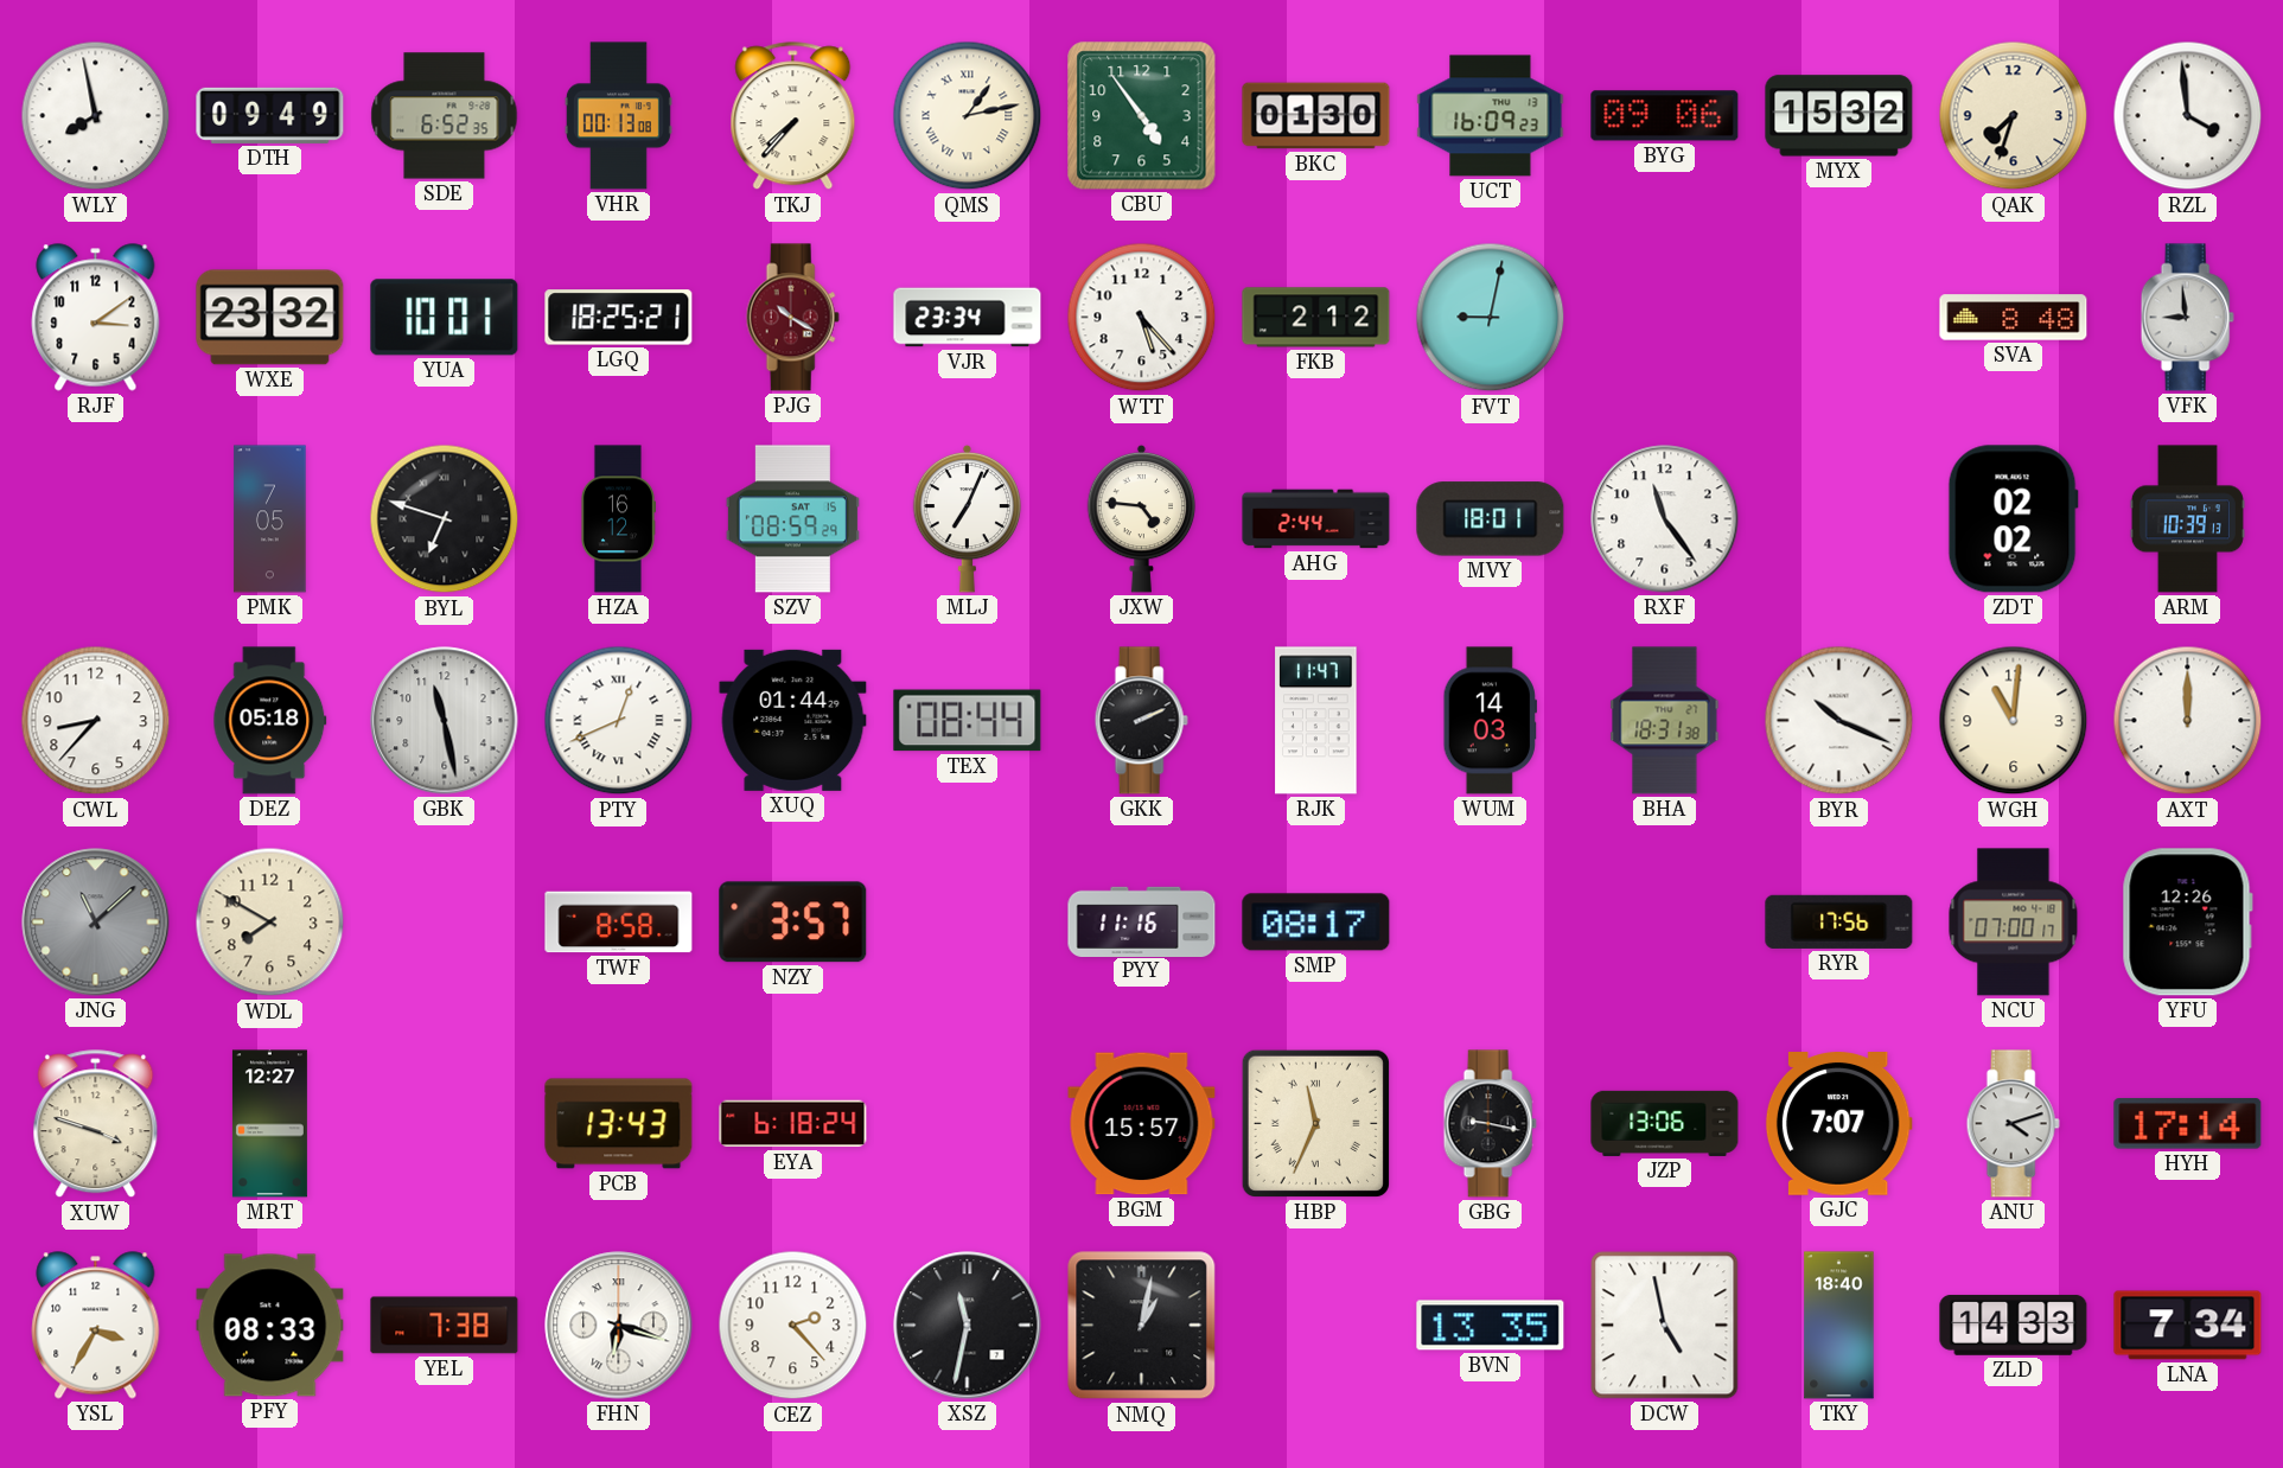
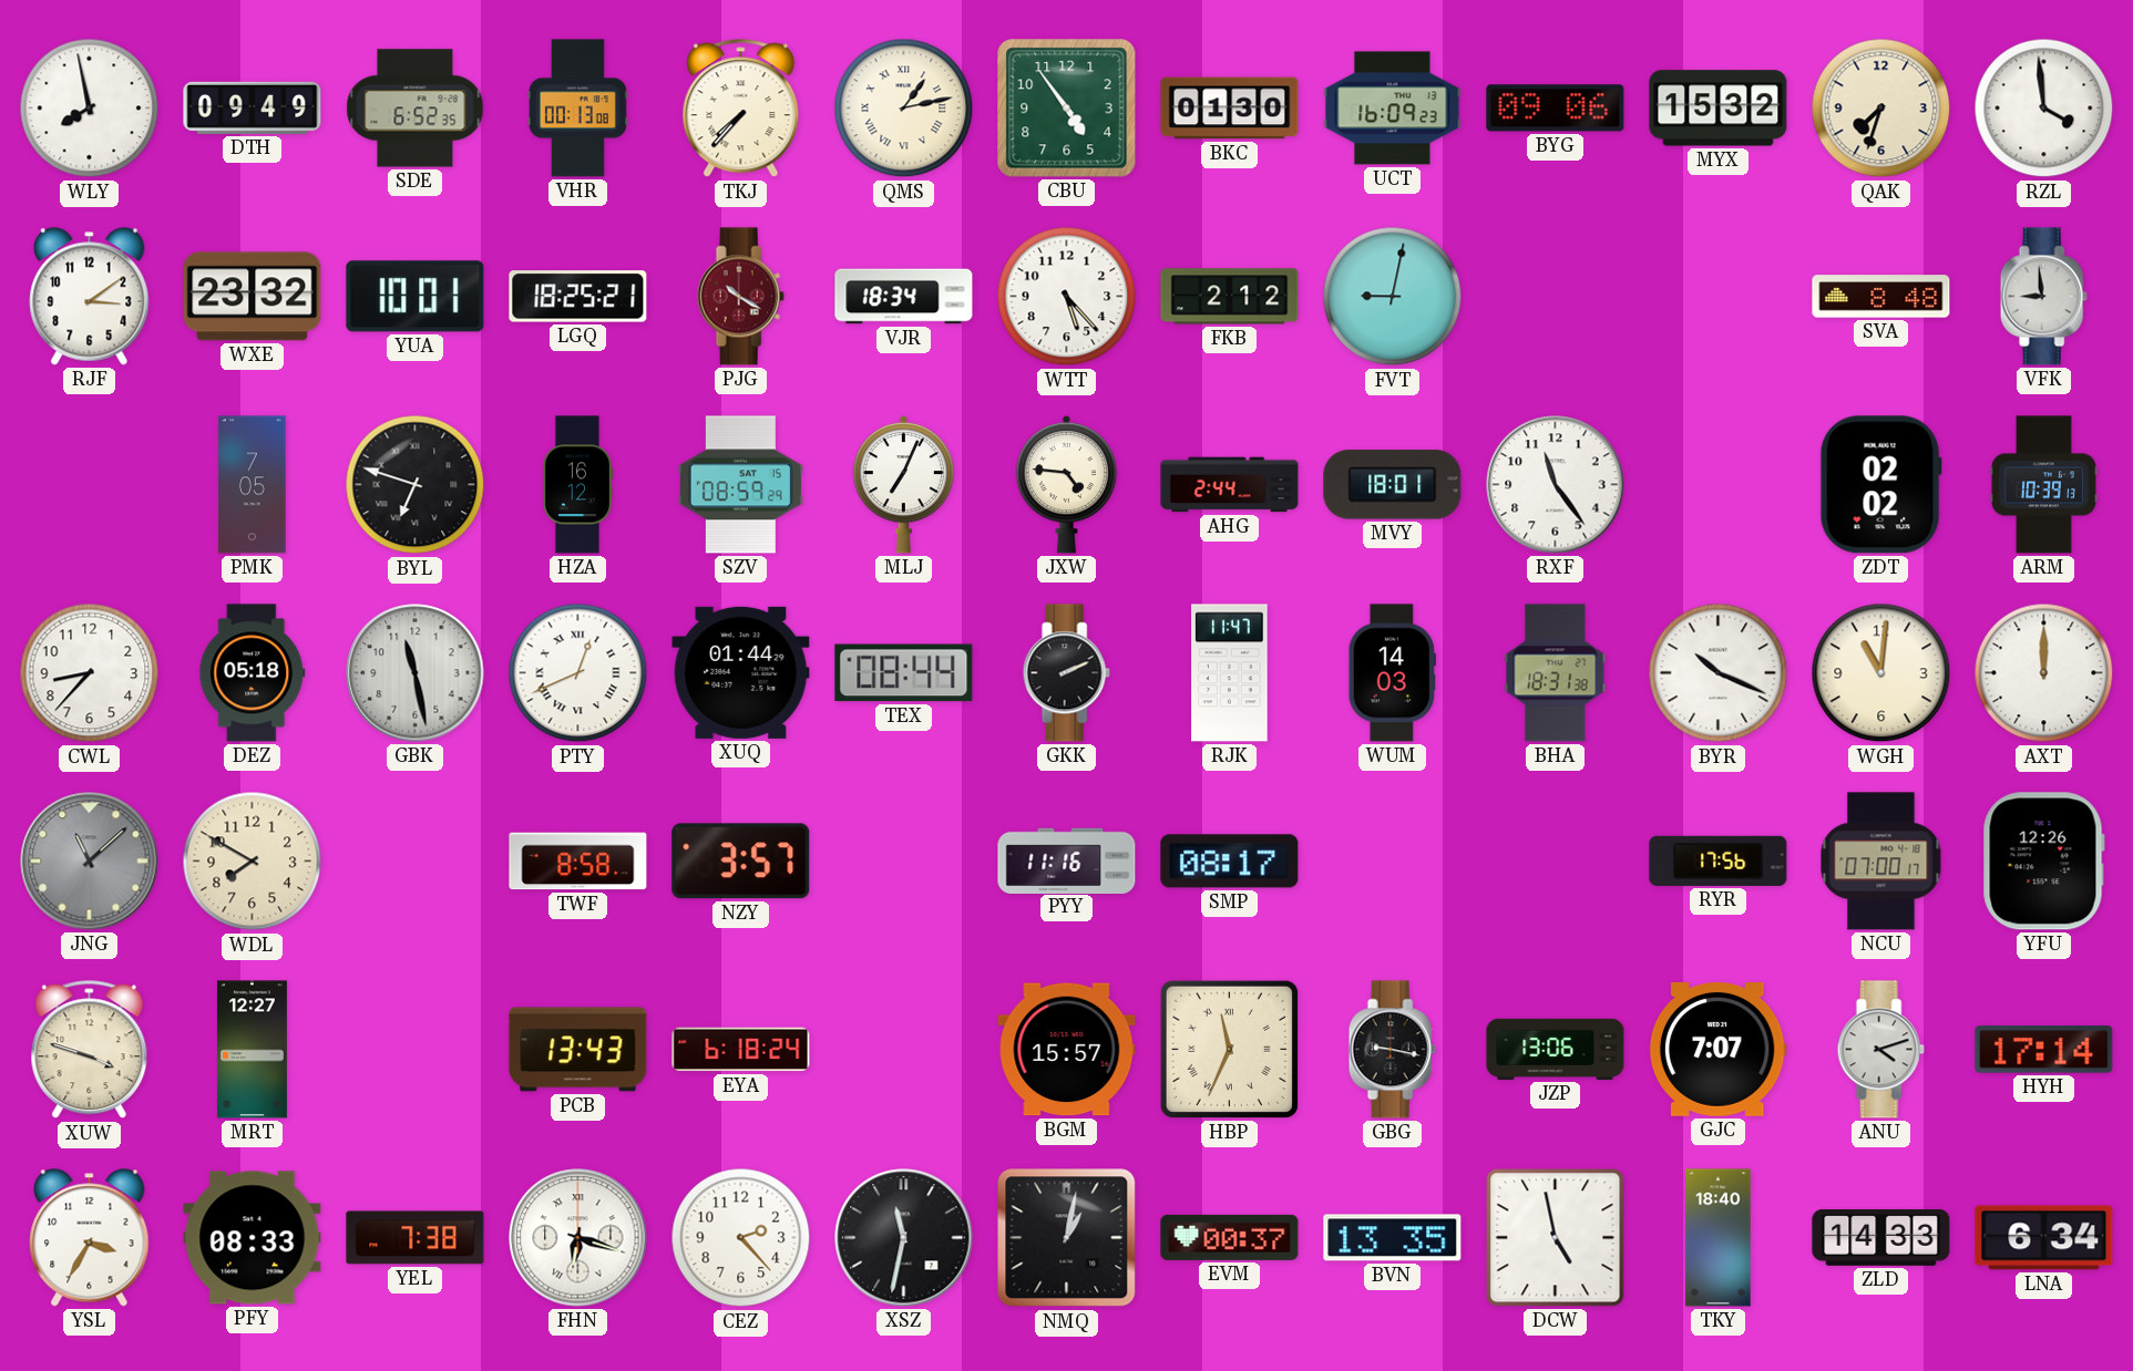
VJR: 23:34 -> 18:34
EVM: none -> 00:37
LNA: 7:34 -> 6:34
